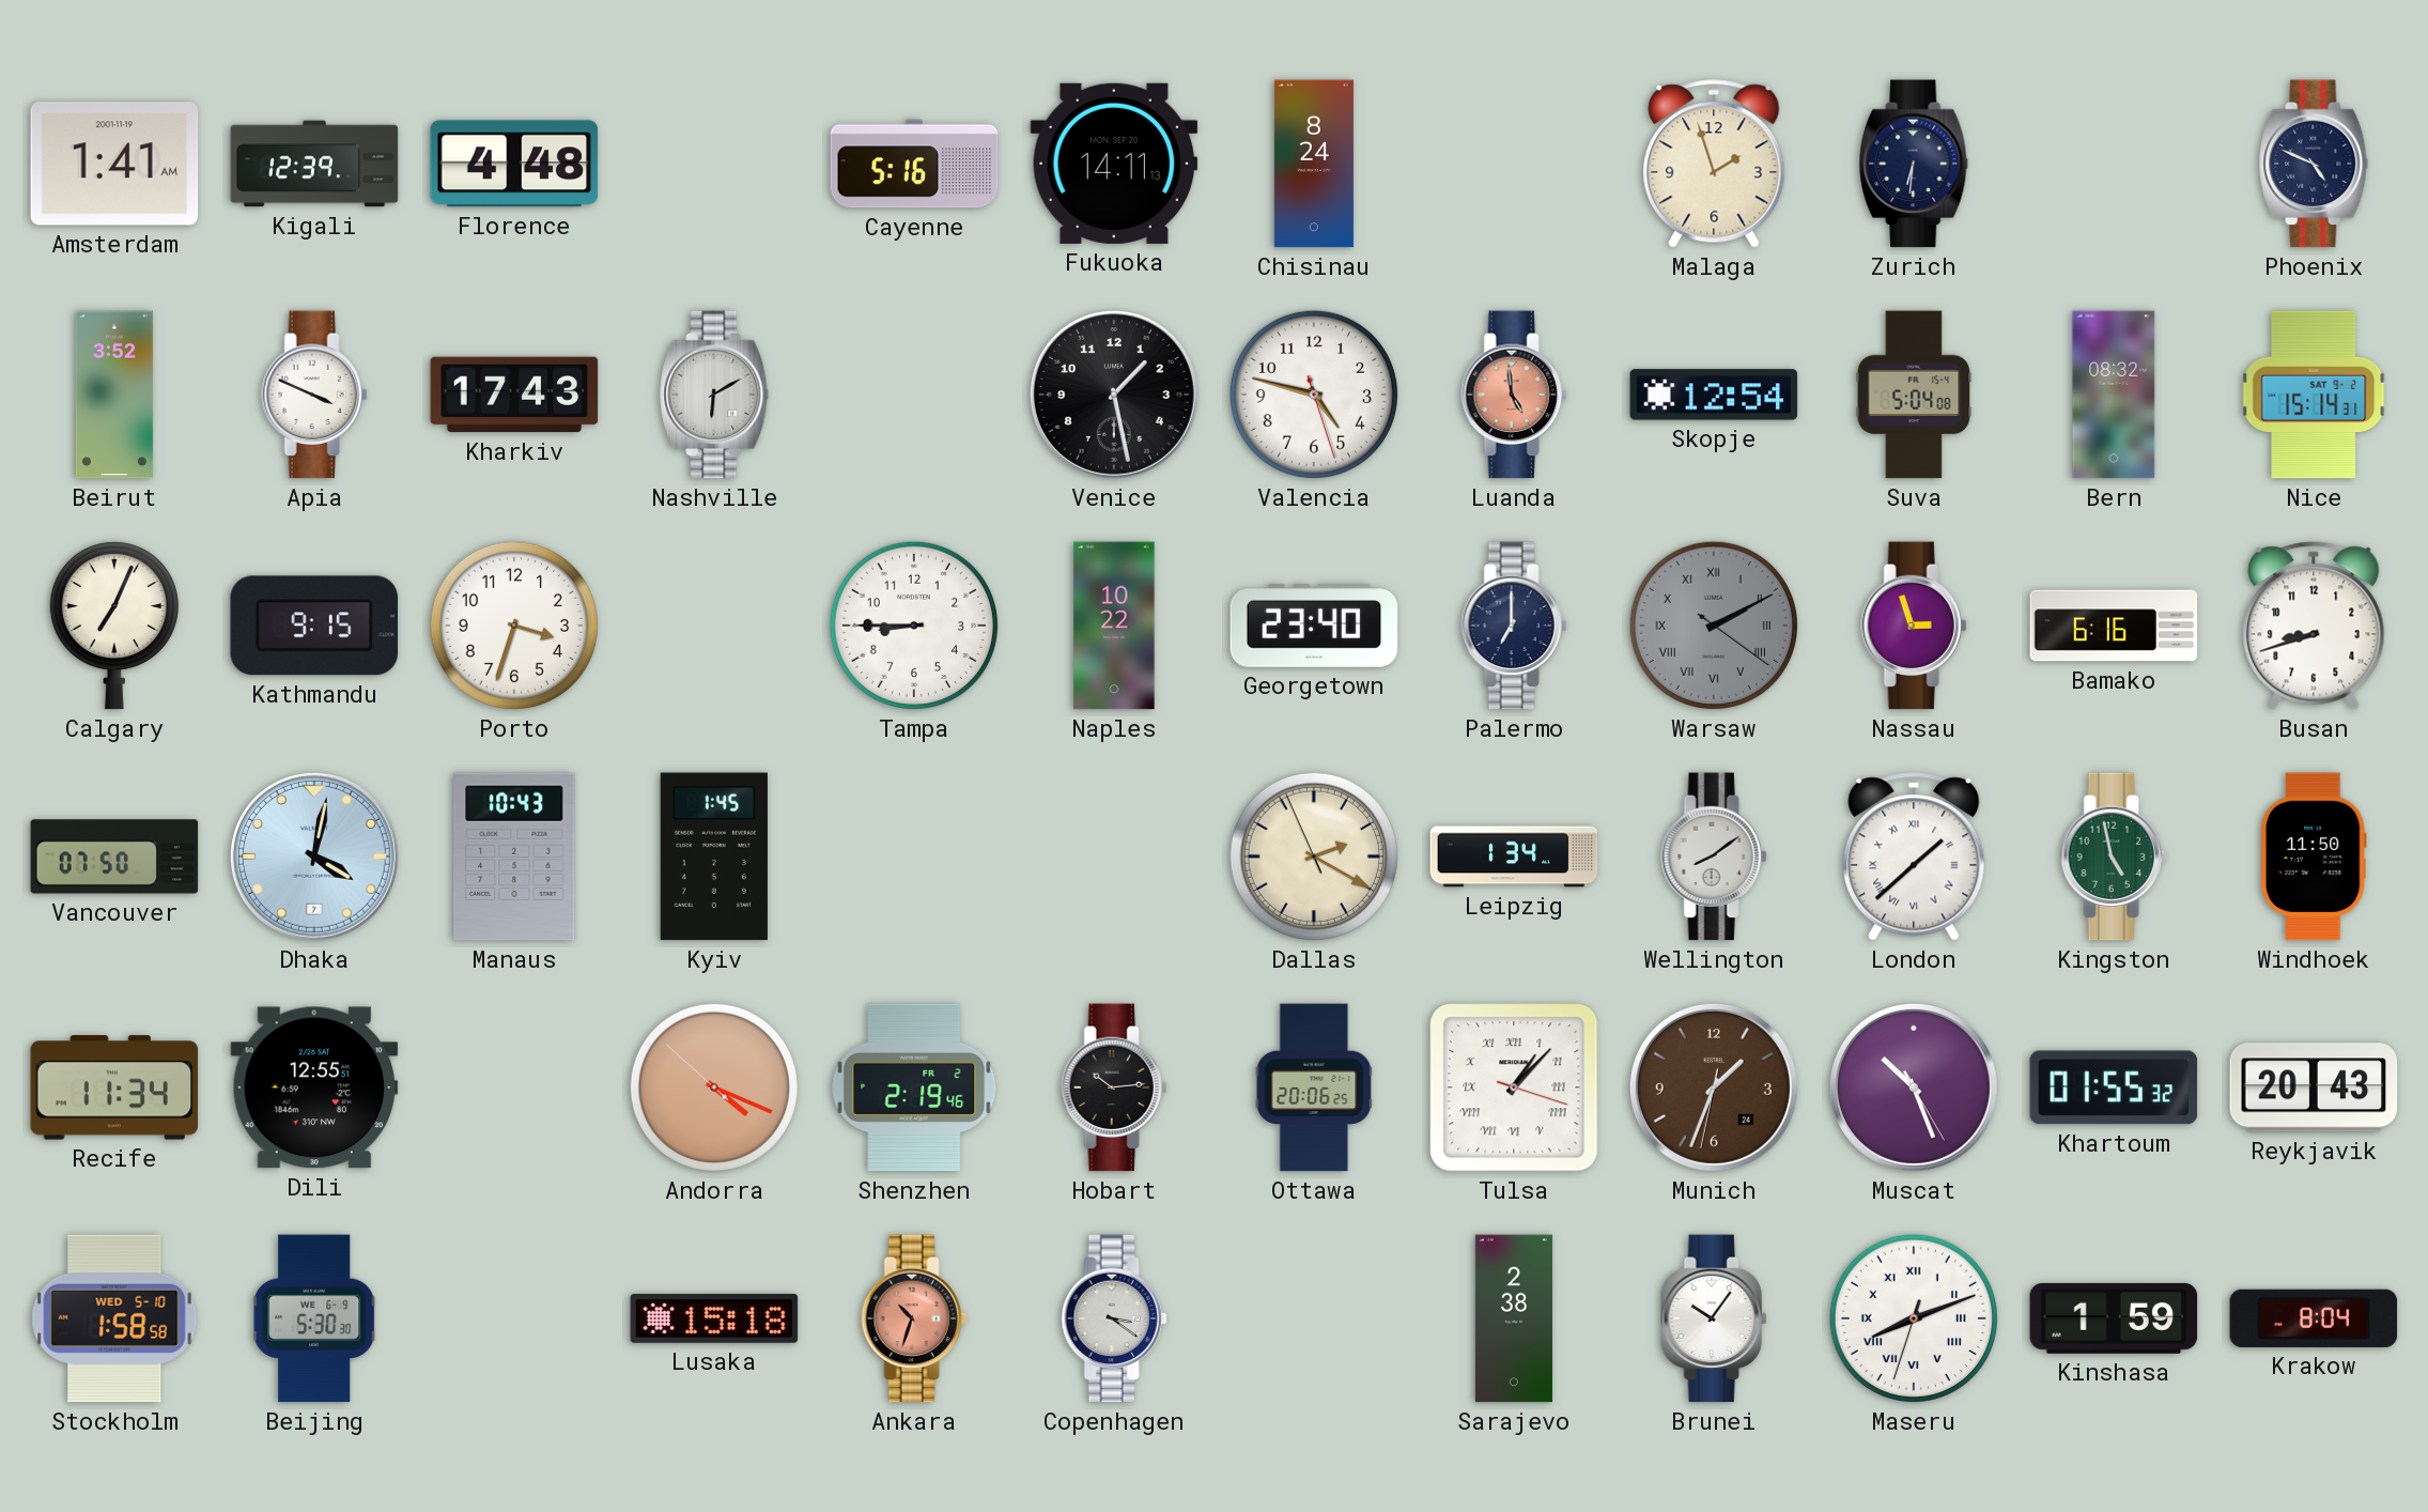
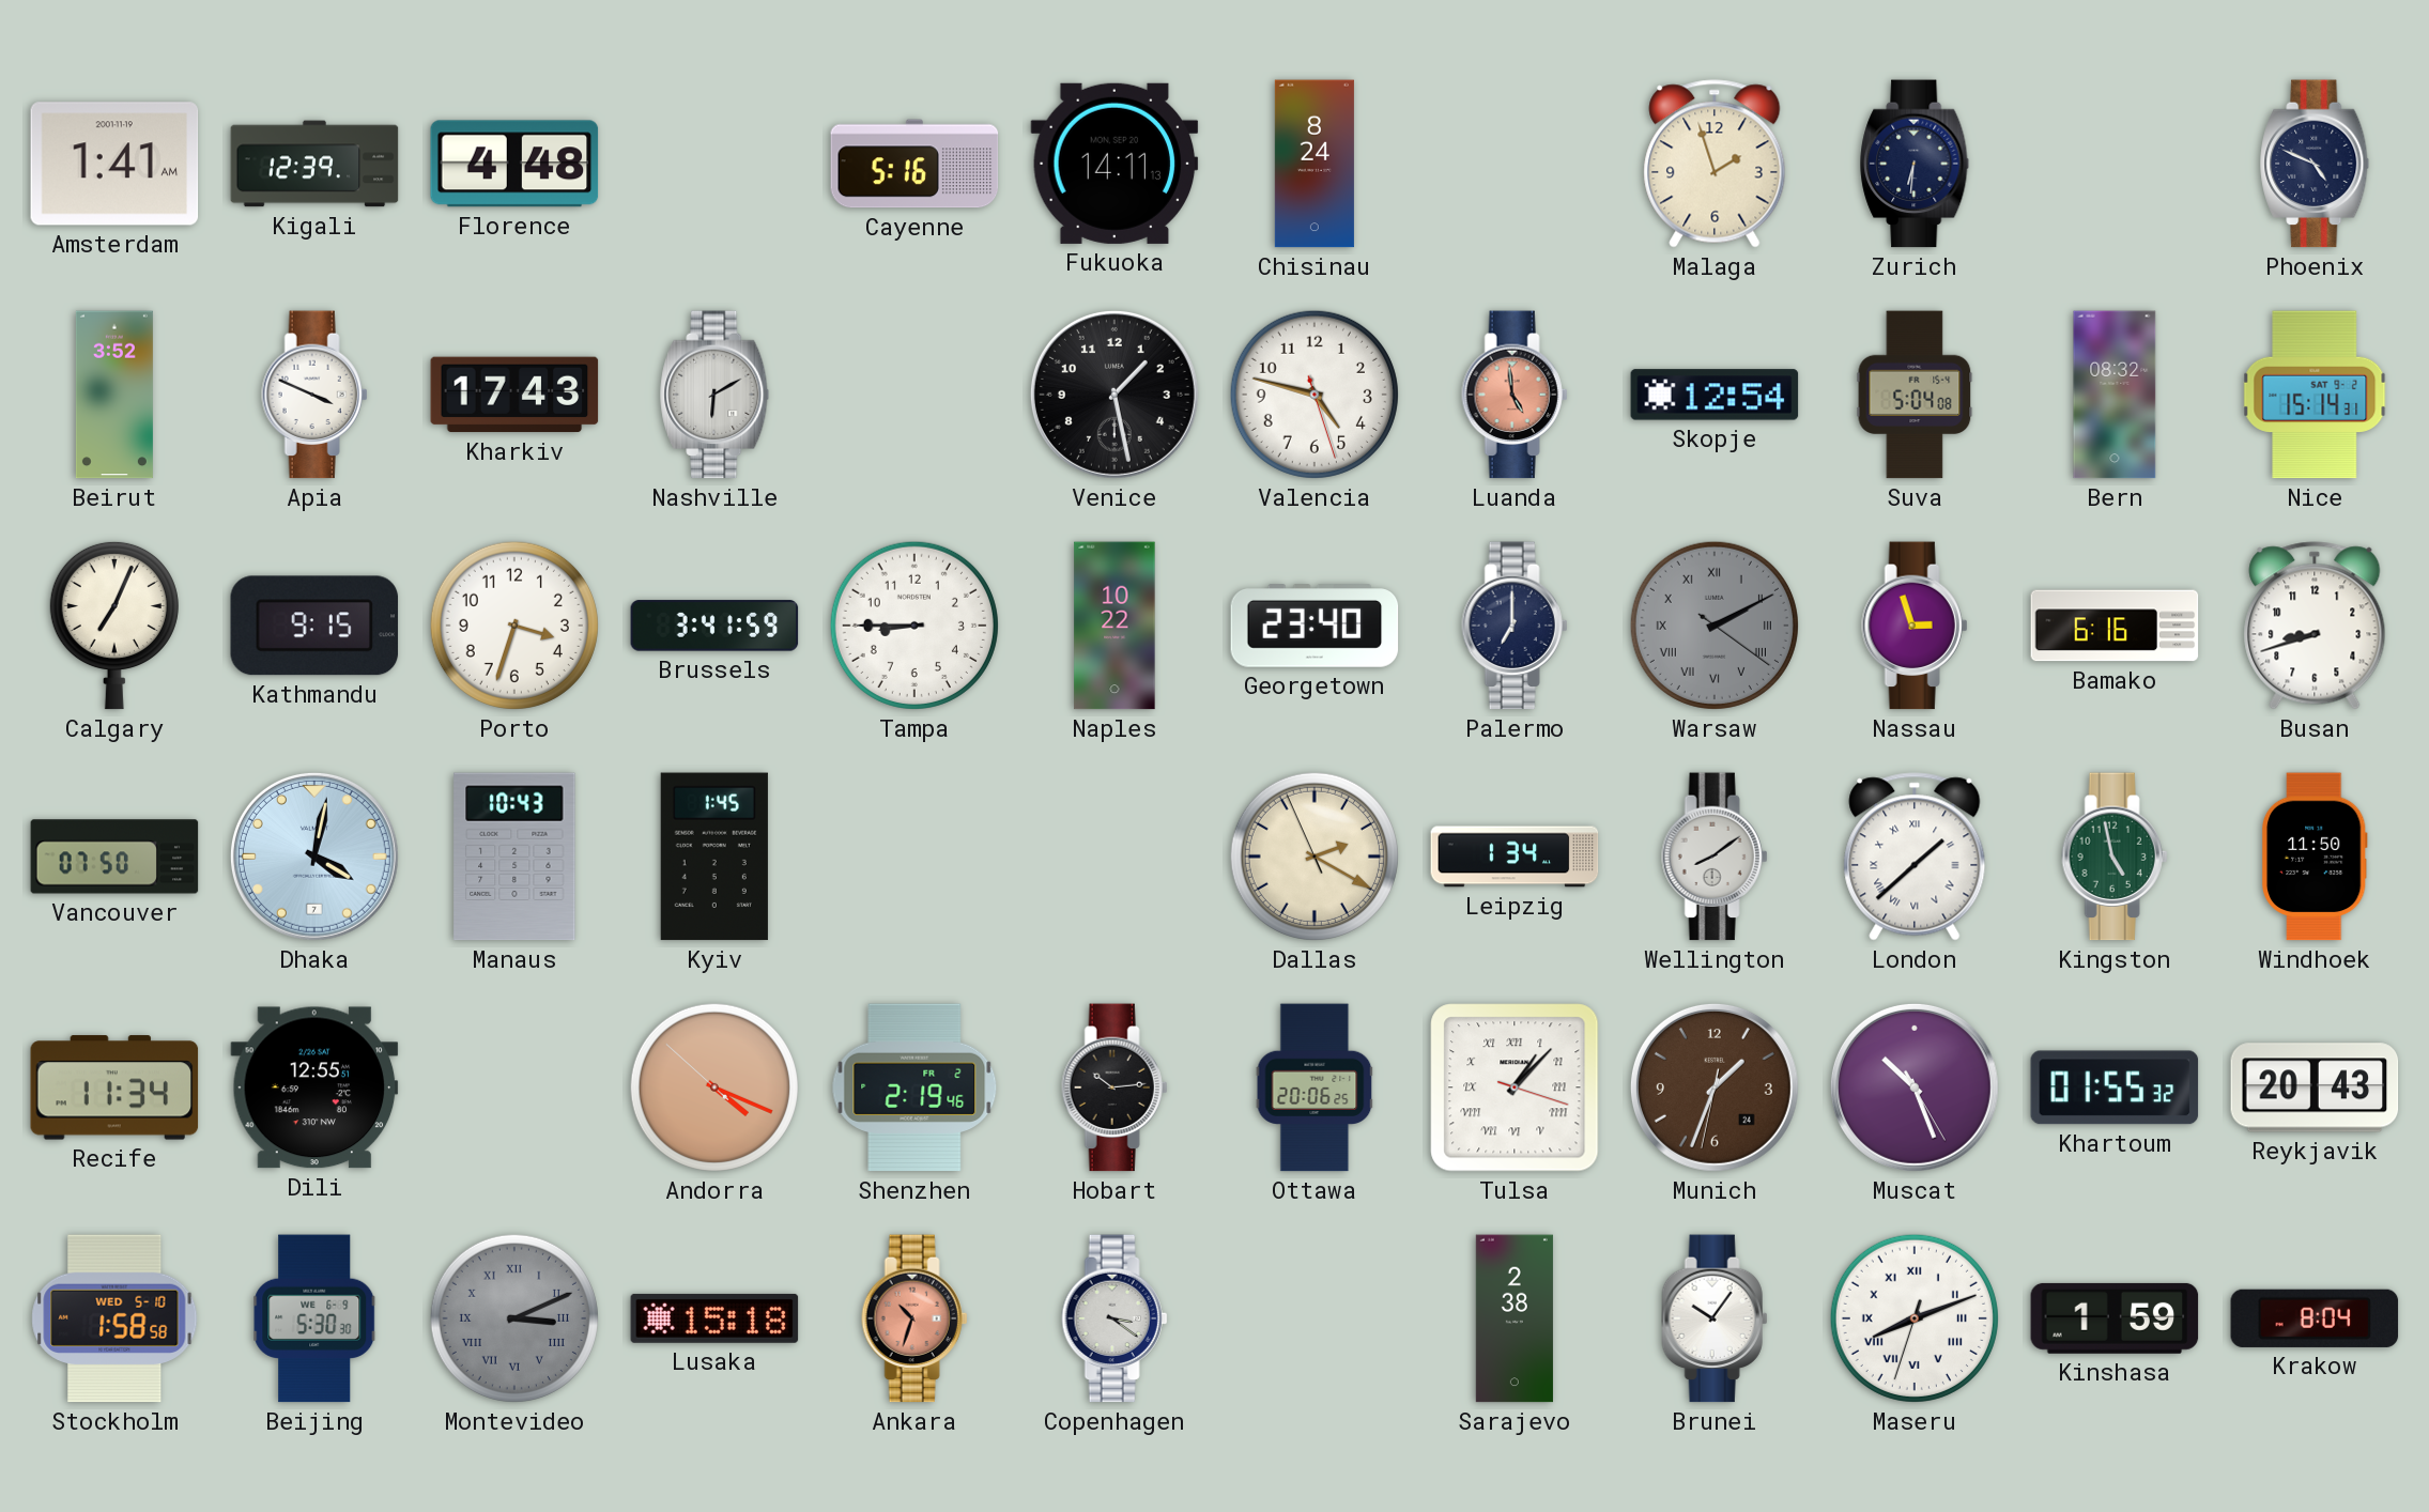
Brussels: none -> 3:41
Montevideo: none -> 3:11
